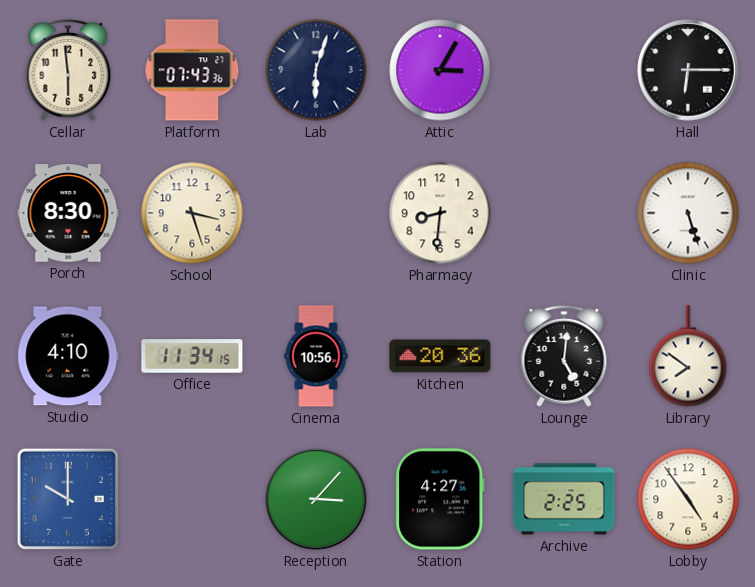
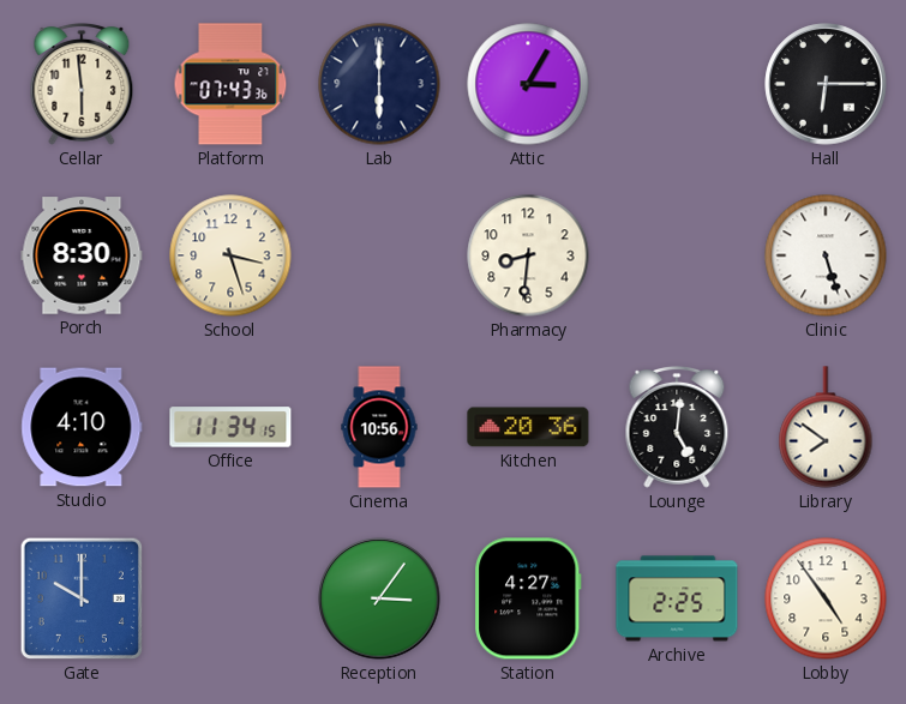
Lab: 6:03 -> 6:00
Reception: 3:07 -> 3:06
